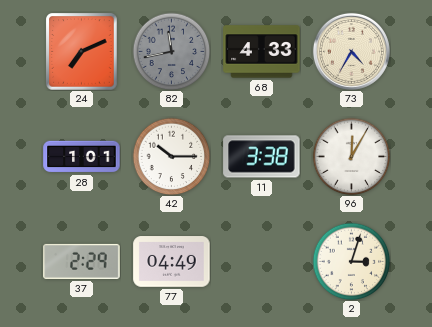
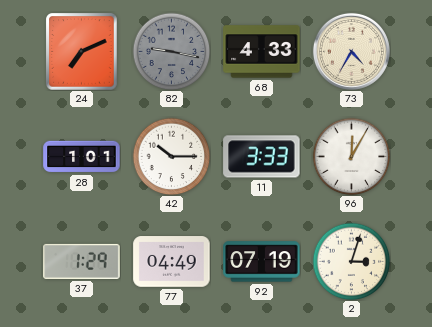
82: 11:43 -> 9:17
11: 3:38 -> 3:33
37: 2:29 -> 1:29
92: none -> 07:19
